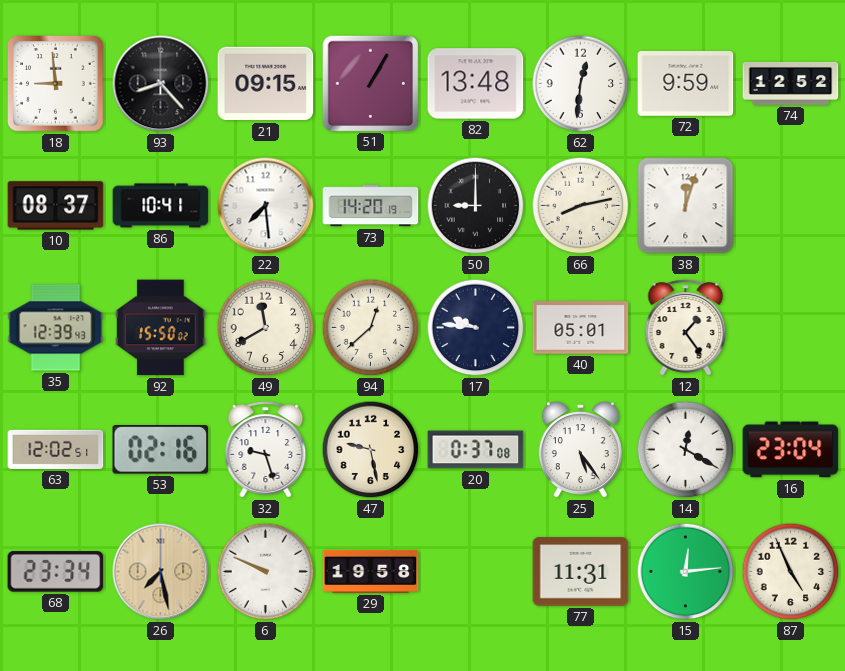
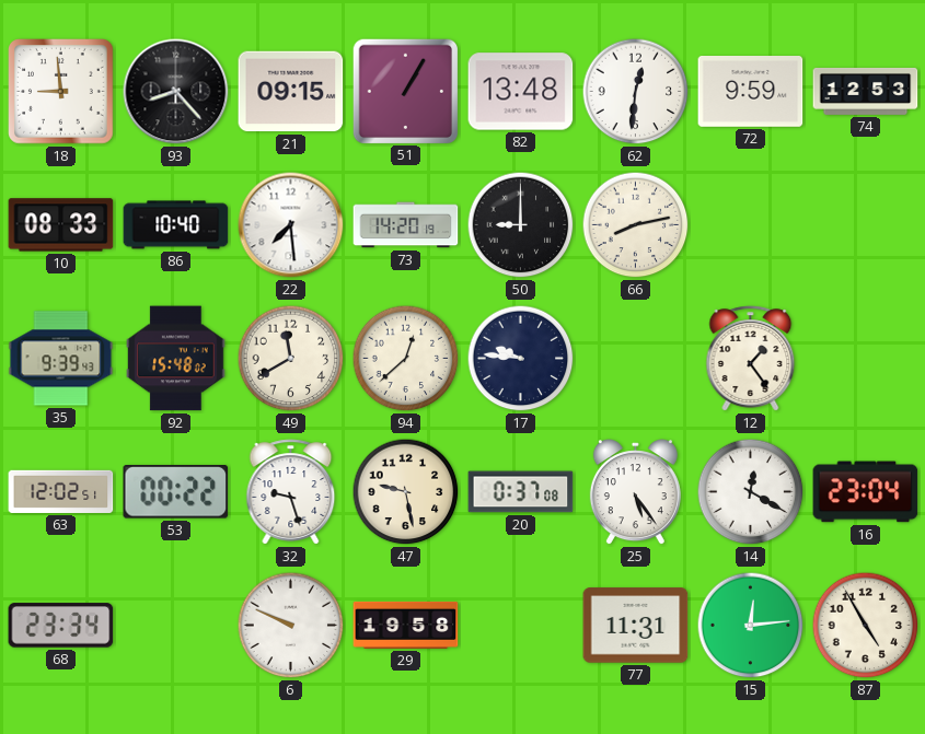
74: 12:52 -> 12:53
10: 08:37 -> 08:33
86: 10:41 -> 10:40
38: 12:03 -> none
35: 12:39 -> 9:39
92: 15:50 -> 15:48
40: 05:01 -> none
53: 02:16 -> 00:22
26: 7:28 -> none
87: 4:56 -> 4:55
